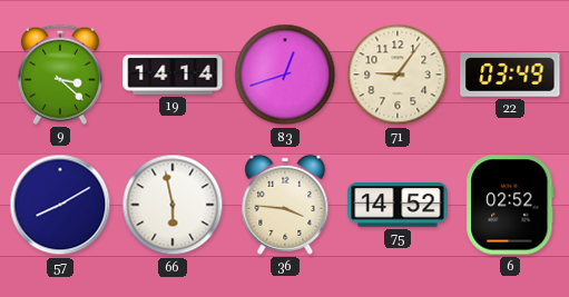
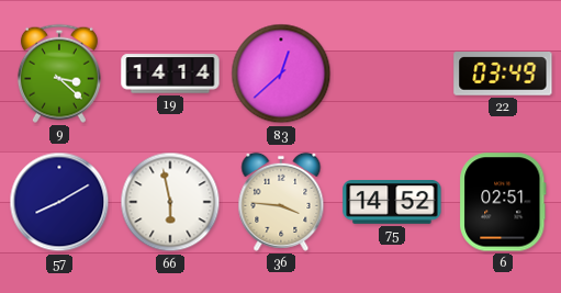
83: 12:42 -> 12:38
71: 9:06 -> none
6: 02:52 -> 02:51
